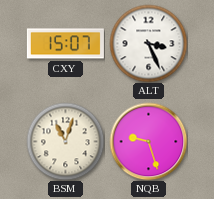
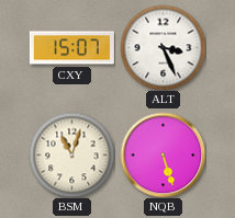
NQB: 9:27 -> 5:27
